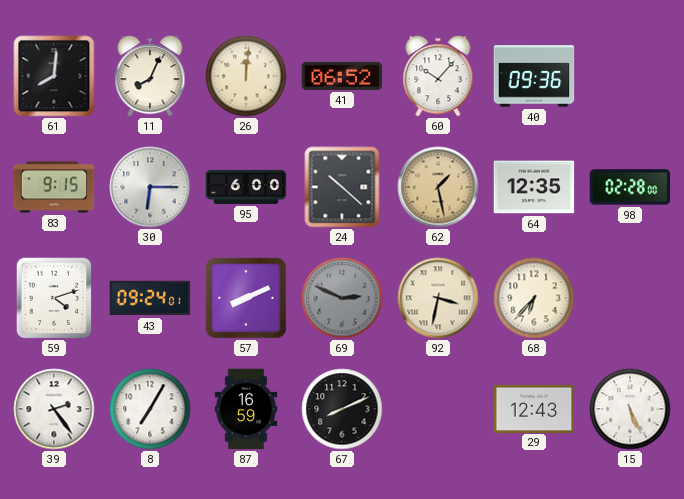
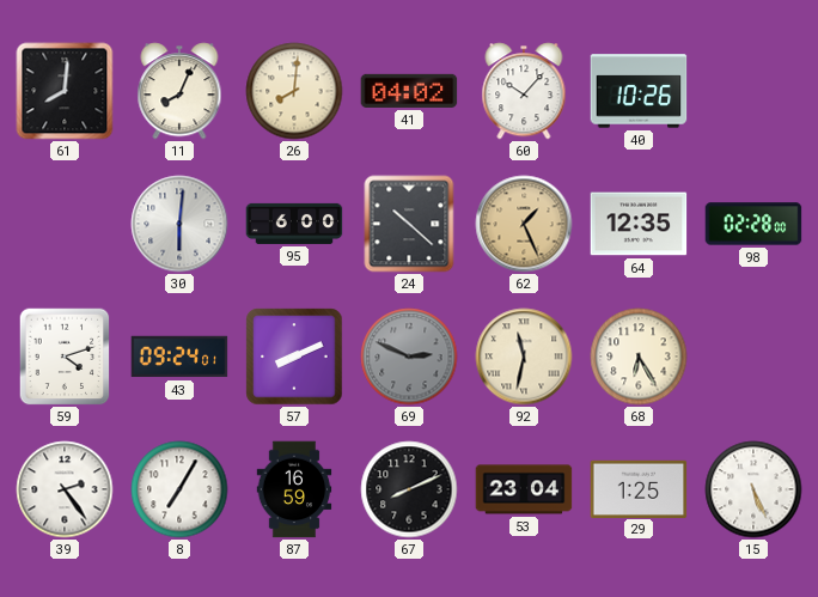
26: 12:01 -> 8:01
41: 06:52 -> 04:02
40: 09:36 -> 10:26
83: 9:15 -> none
30: 6:15 -> 6:01
62: 1:28 -> 1:26
92: 3:32 -> 11:32
68: 6:37 -> 6:25
53: none -> 23:04
29: 12:43 -> 1:25
